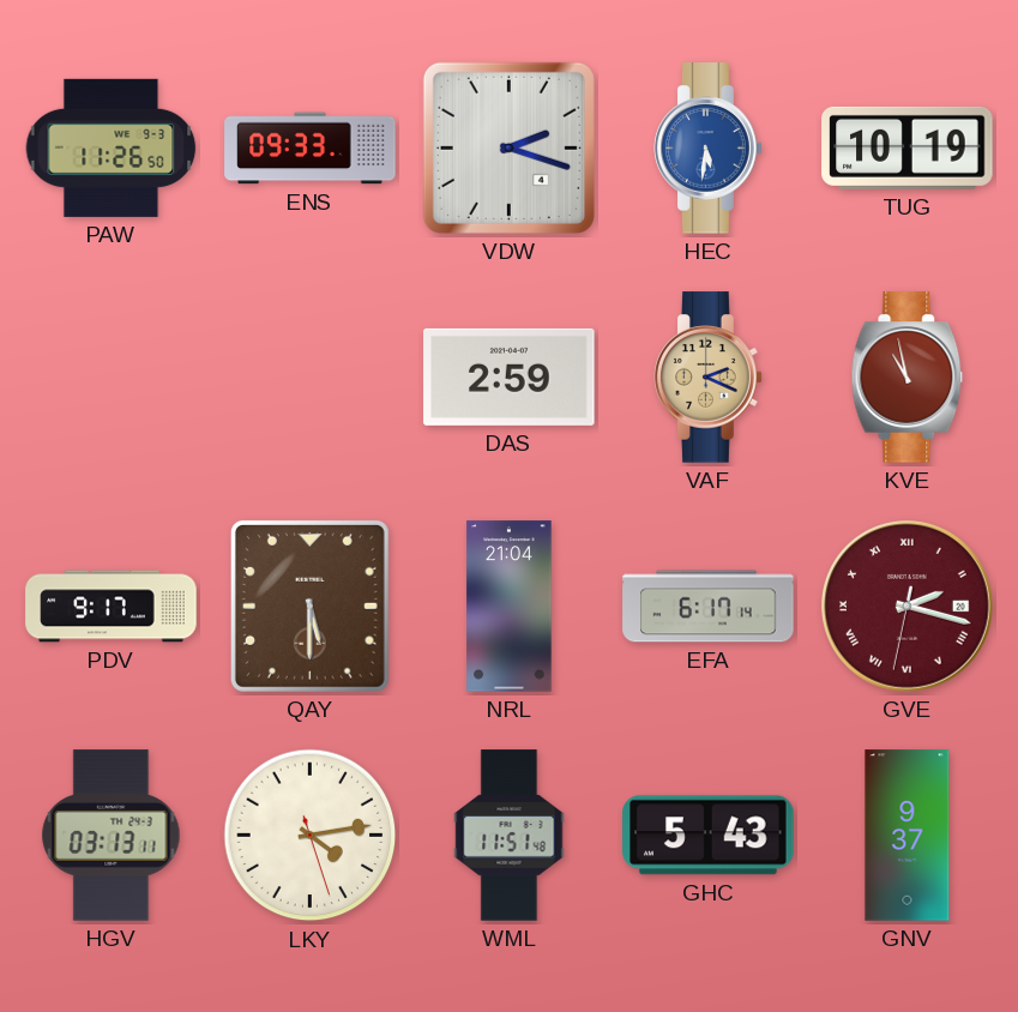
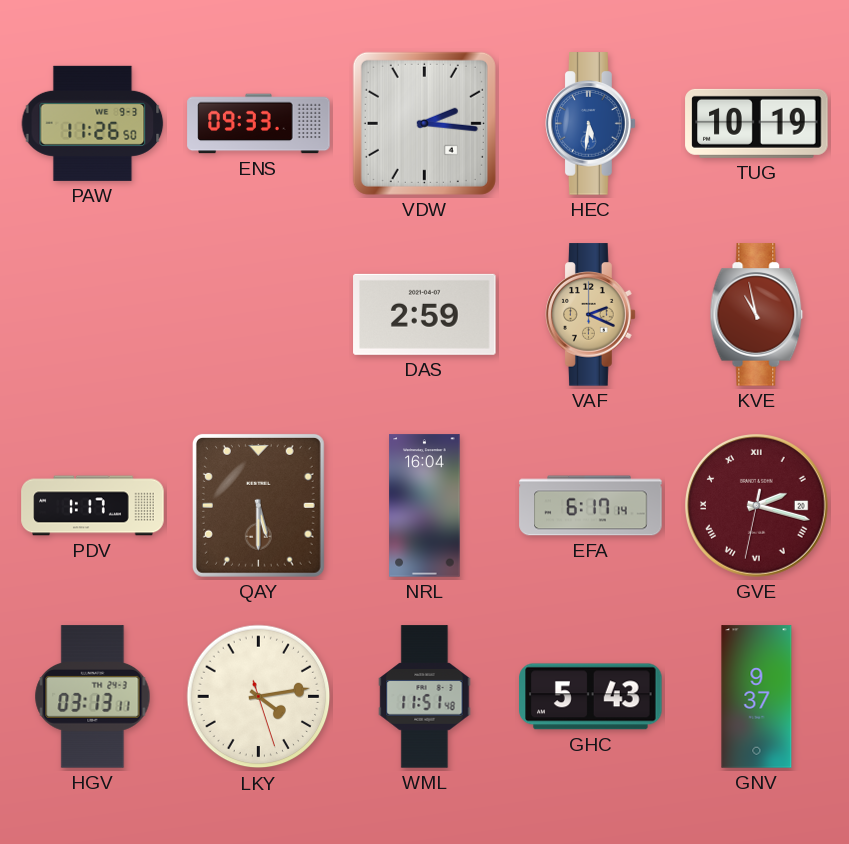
VDW: 2:18 -> 2:16
PDV: 9:17 -> 1:17
NRL: 21:04 -> 16:04
